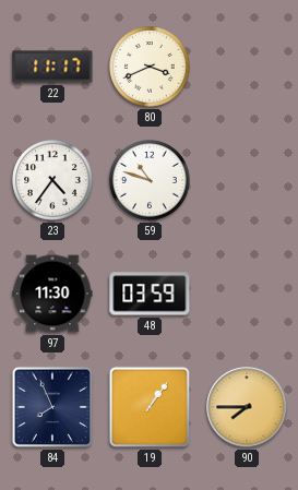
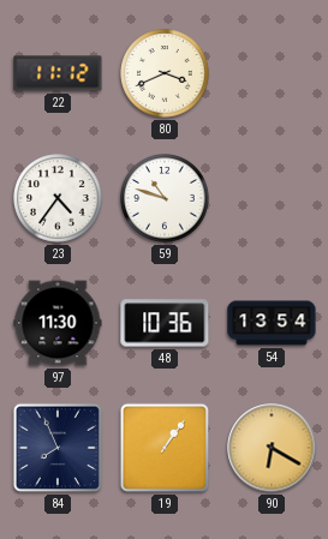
22: 11:17 -> 11:12
48: 03:59 -> 10:36
54: none -> 13:54
90: 7:45 -> 6:20
